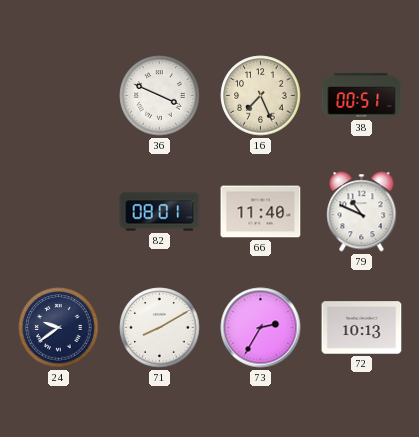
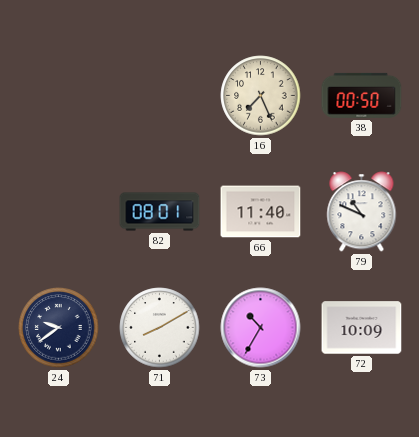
36: 3:49 -> none
38: 00:51 -> 00:50
73: 2:35 -> 10:35
72: 10:13 -> 10:09
